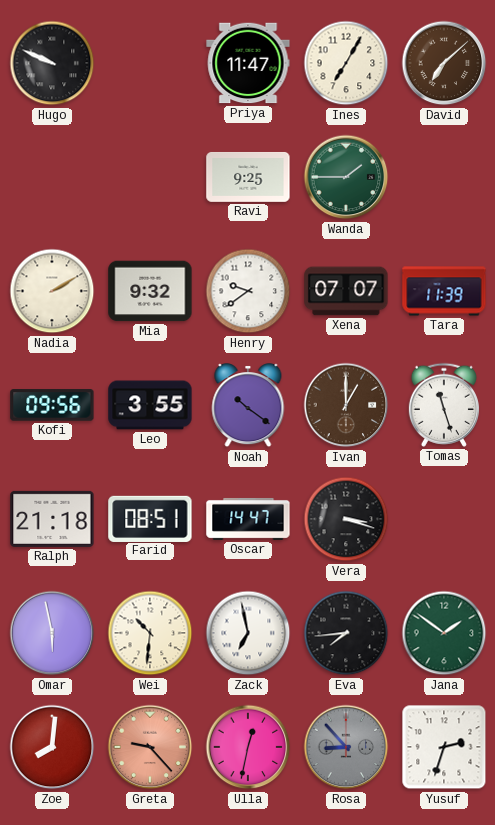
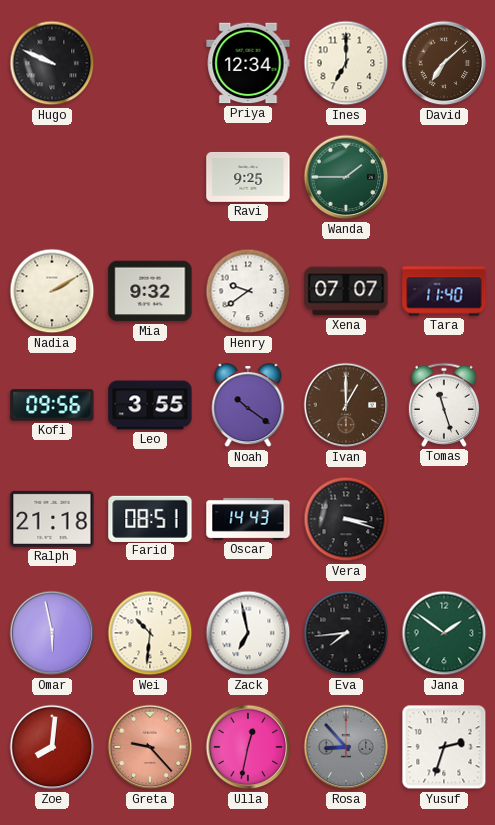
Priya: 11:47 -> 12:34
Ines: 7:05 -> 7:00
Tara: 11:39 -> 11:40
Oscar: 14:47 -> 14:43
